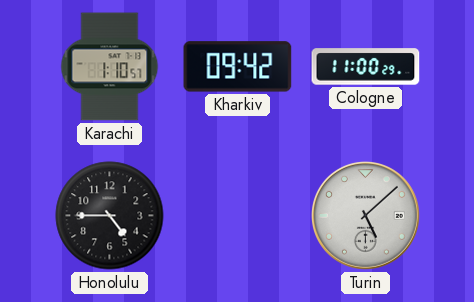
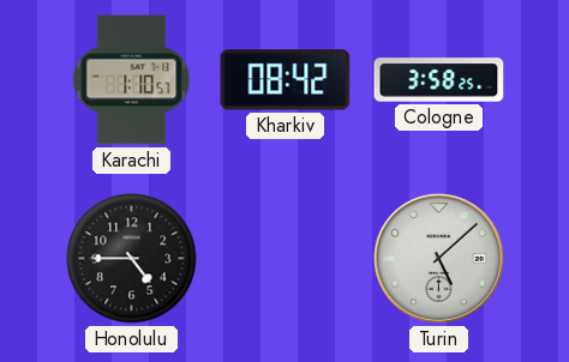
Kharkiv: 09:42 -> 08:42
Cologne: 11:00 -> 3:58
